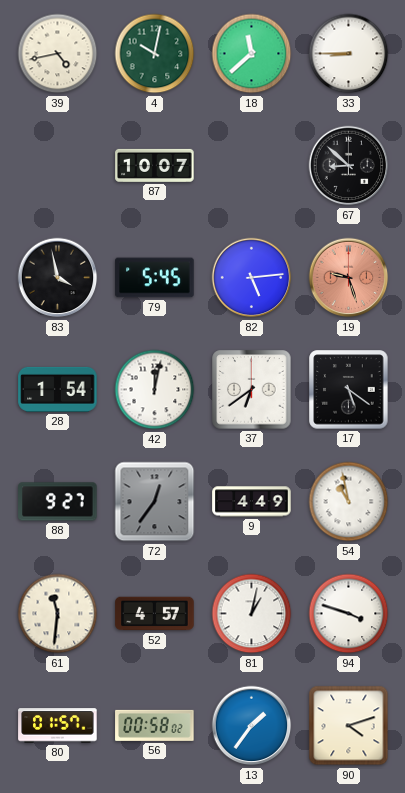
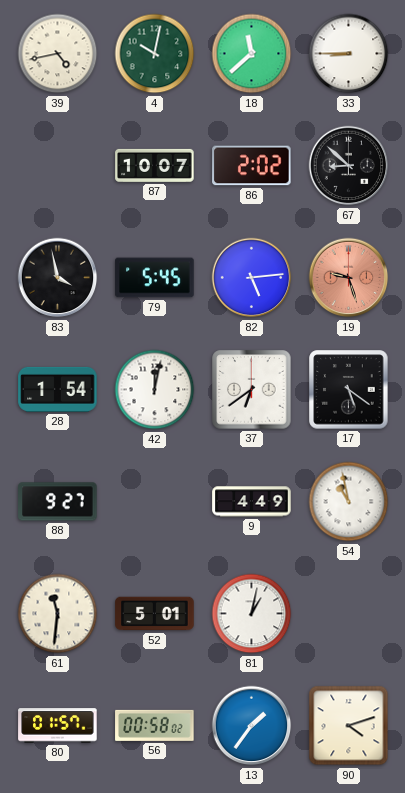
86: none -> 2:02
72: 12:36 -> none
52: 4:57 -> 5:01
94: 3:48 -> none
